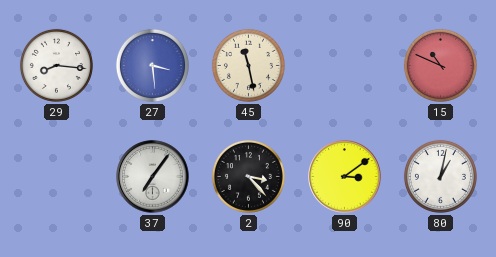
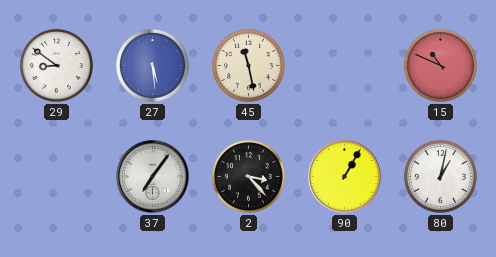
29: 8:16 -> 8:51
27: 3:29 -> 5:29
90: 3:09 -> 1:05
